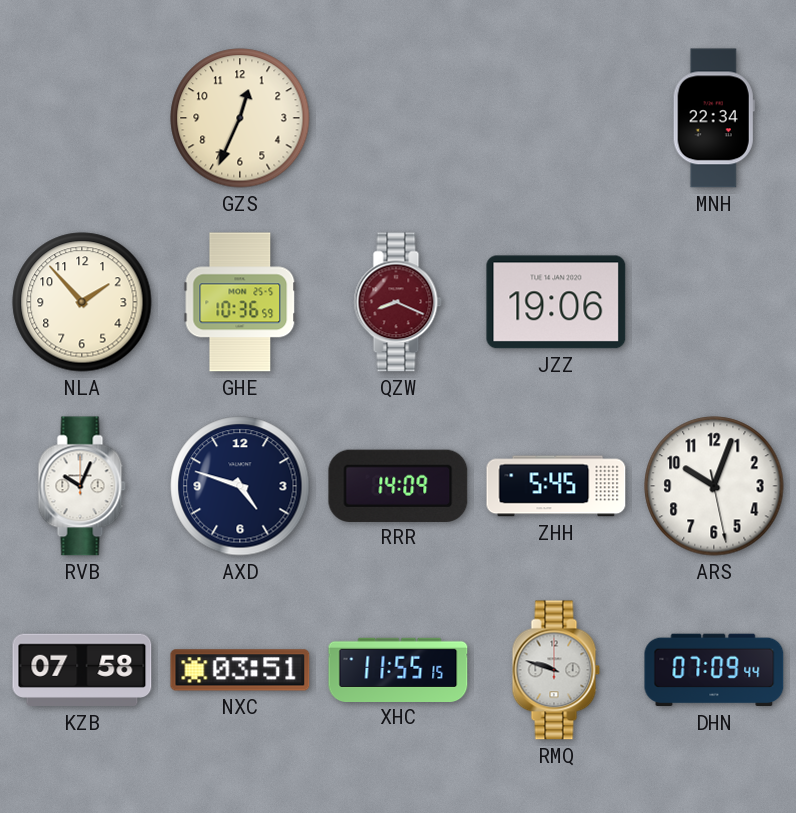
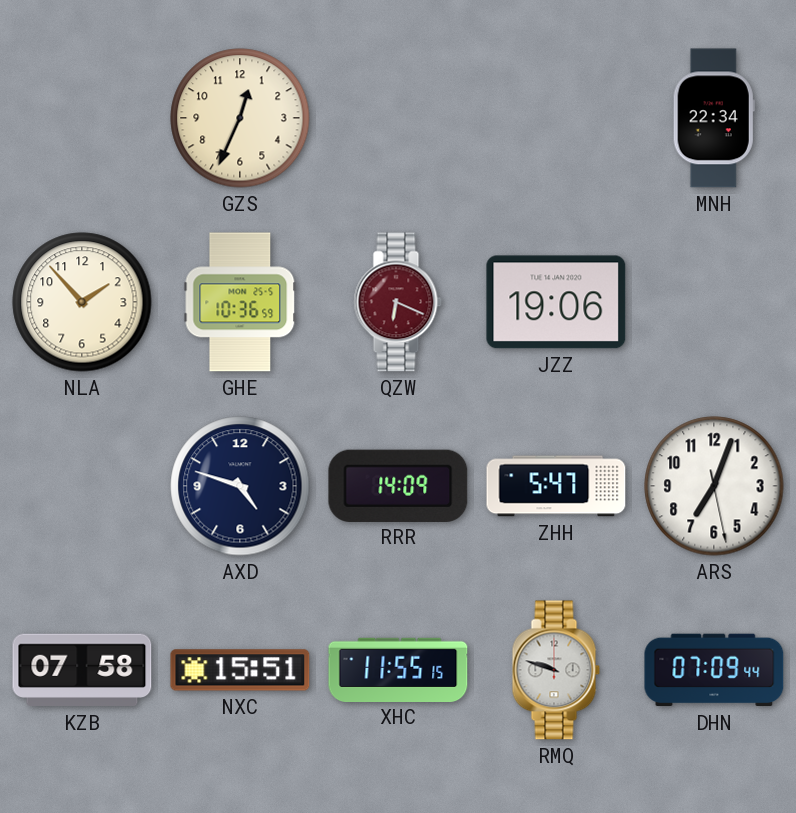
QZW: 8:19 -> 6:19
RVB: 10:04 -> none
ZHH: 5:45 -> 5:47
ARS: 10:03 -> 7:03
NXC: 03:51 -> 15:51
